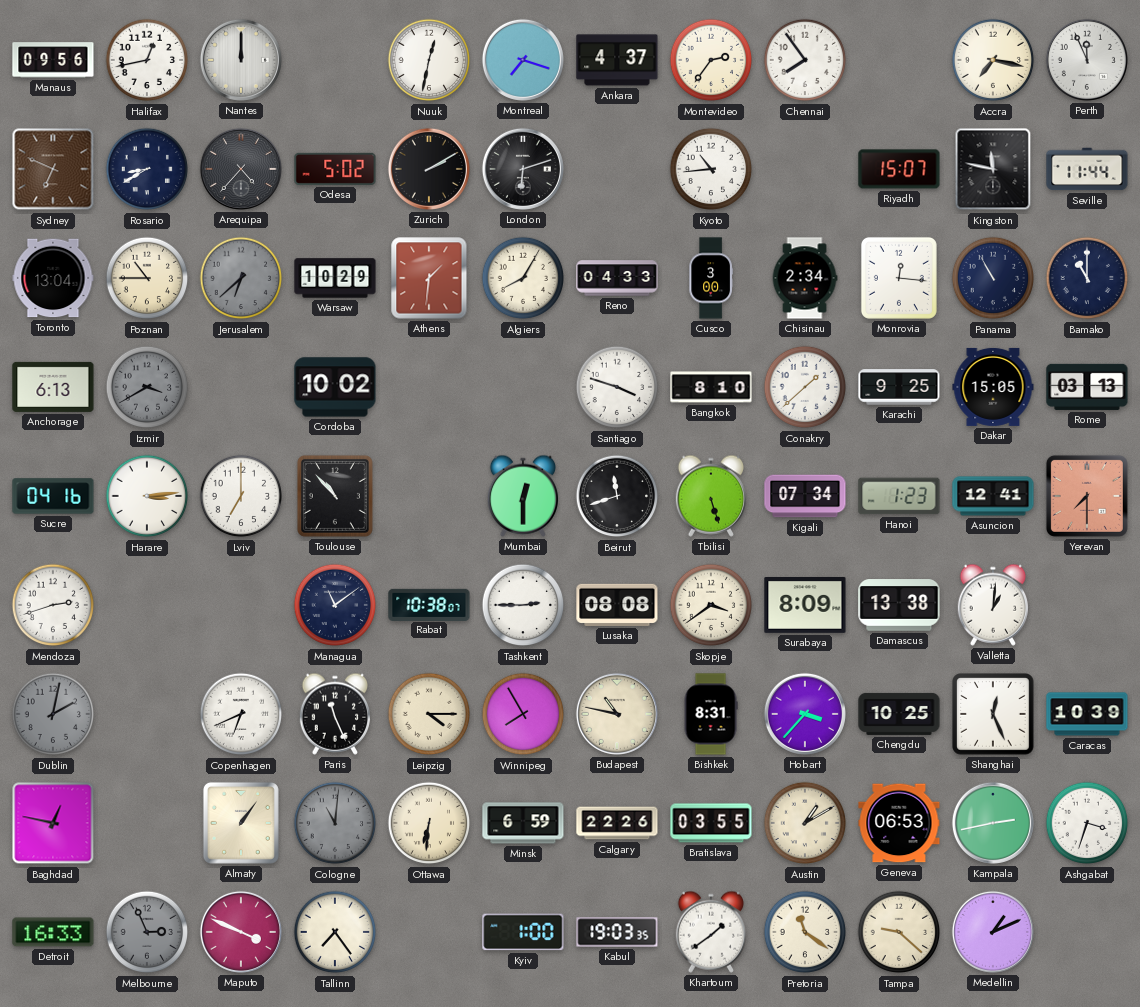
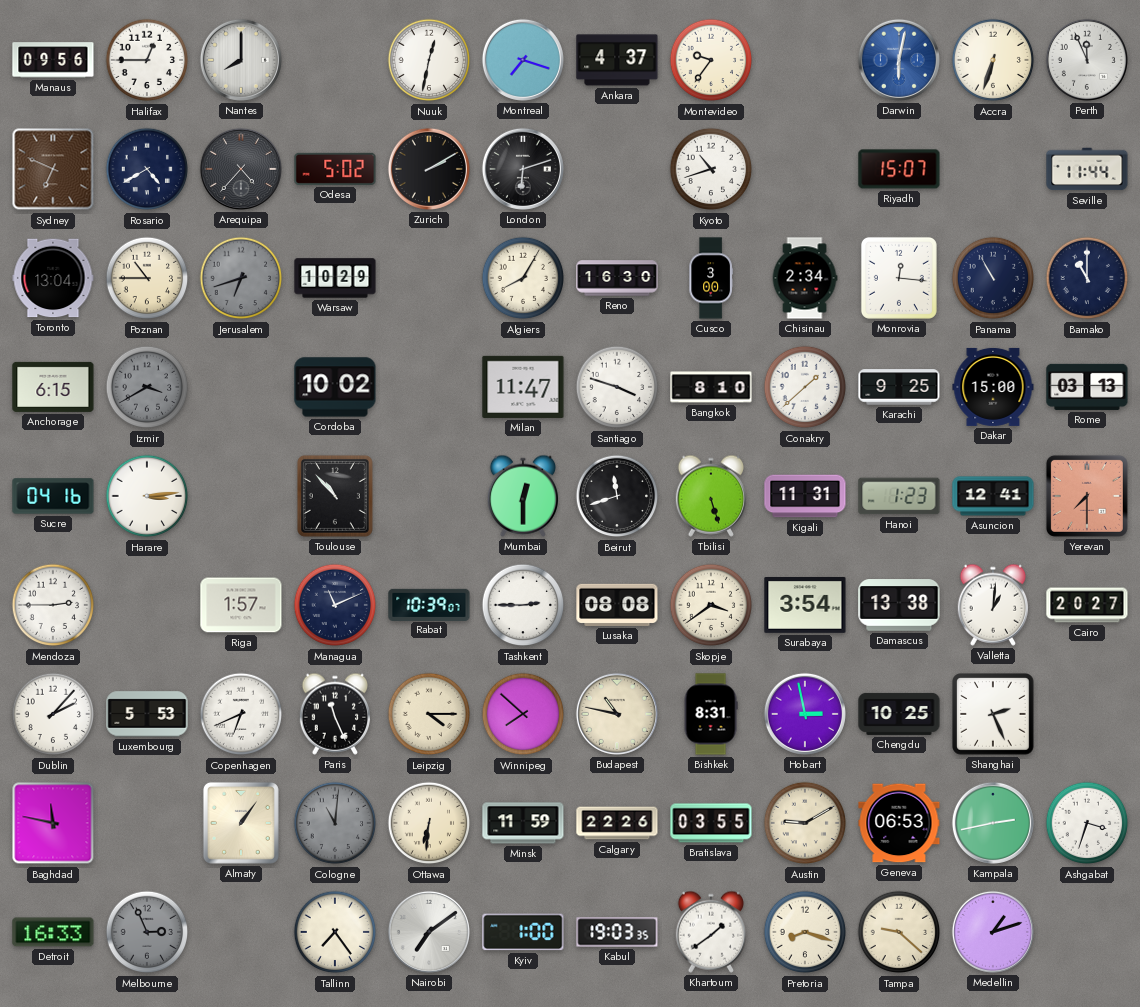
Halifax: 12:43 -> 12:45
Nantes: 12:00 -> 8:00
Montevideo: 2:36 -> 9:36
Chennai: 7:54 -> none
Darwin: none -> 6:02
Accra: 7:17 -> 6:33
Rosario: 8:40 -> 4:40
Kyoto: 10:44 -> 10:42
Kingston: 11:47 -> none
Jerusalem: 6:38 -> 6:42
Athens: 1:31 -> none
Reno: 04:33 -> 16:30
Anchorage: 6:13 -> 6:15
Milan: none -> 11:47
Dakar: 15:05 -> 15:00
Lviv: 7:00 -> none
Kigali: 07:34 -> 11:31
Mendoza: 2:42 -> 2:45
Riga: none -> 1:57
Managua: 11:09 -> 11:11
Rabat: 10:38 -> 10:39
Surabaya: 8:09 -> 3:54
Cairo: none -> 20:27
Dublin: 2:02 -> 2:07
Dublin dial: grey -> white
Luxembourg: none -> 5:53
Winnipeg: 7:55 -> 7:52
Hobart: 3:37 -> 2:58
Shanghai: 12:26 -> 2:26
Caracas: 10:39 -> none
Baghdad: 12:47 -> 11:47
Minsk: 6:59 -> 11:59
Austin: 1:10 -> 9:10
Maputo: 3:49 -> none
Nairobi: none -> 7:09
Pretoria: 11:21 -> 8:18
Medellin: 1:11 -> 1:12
